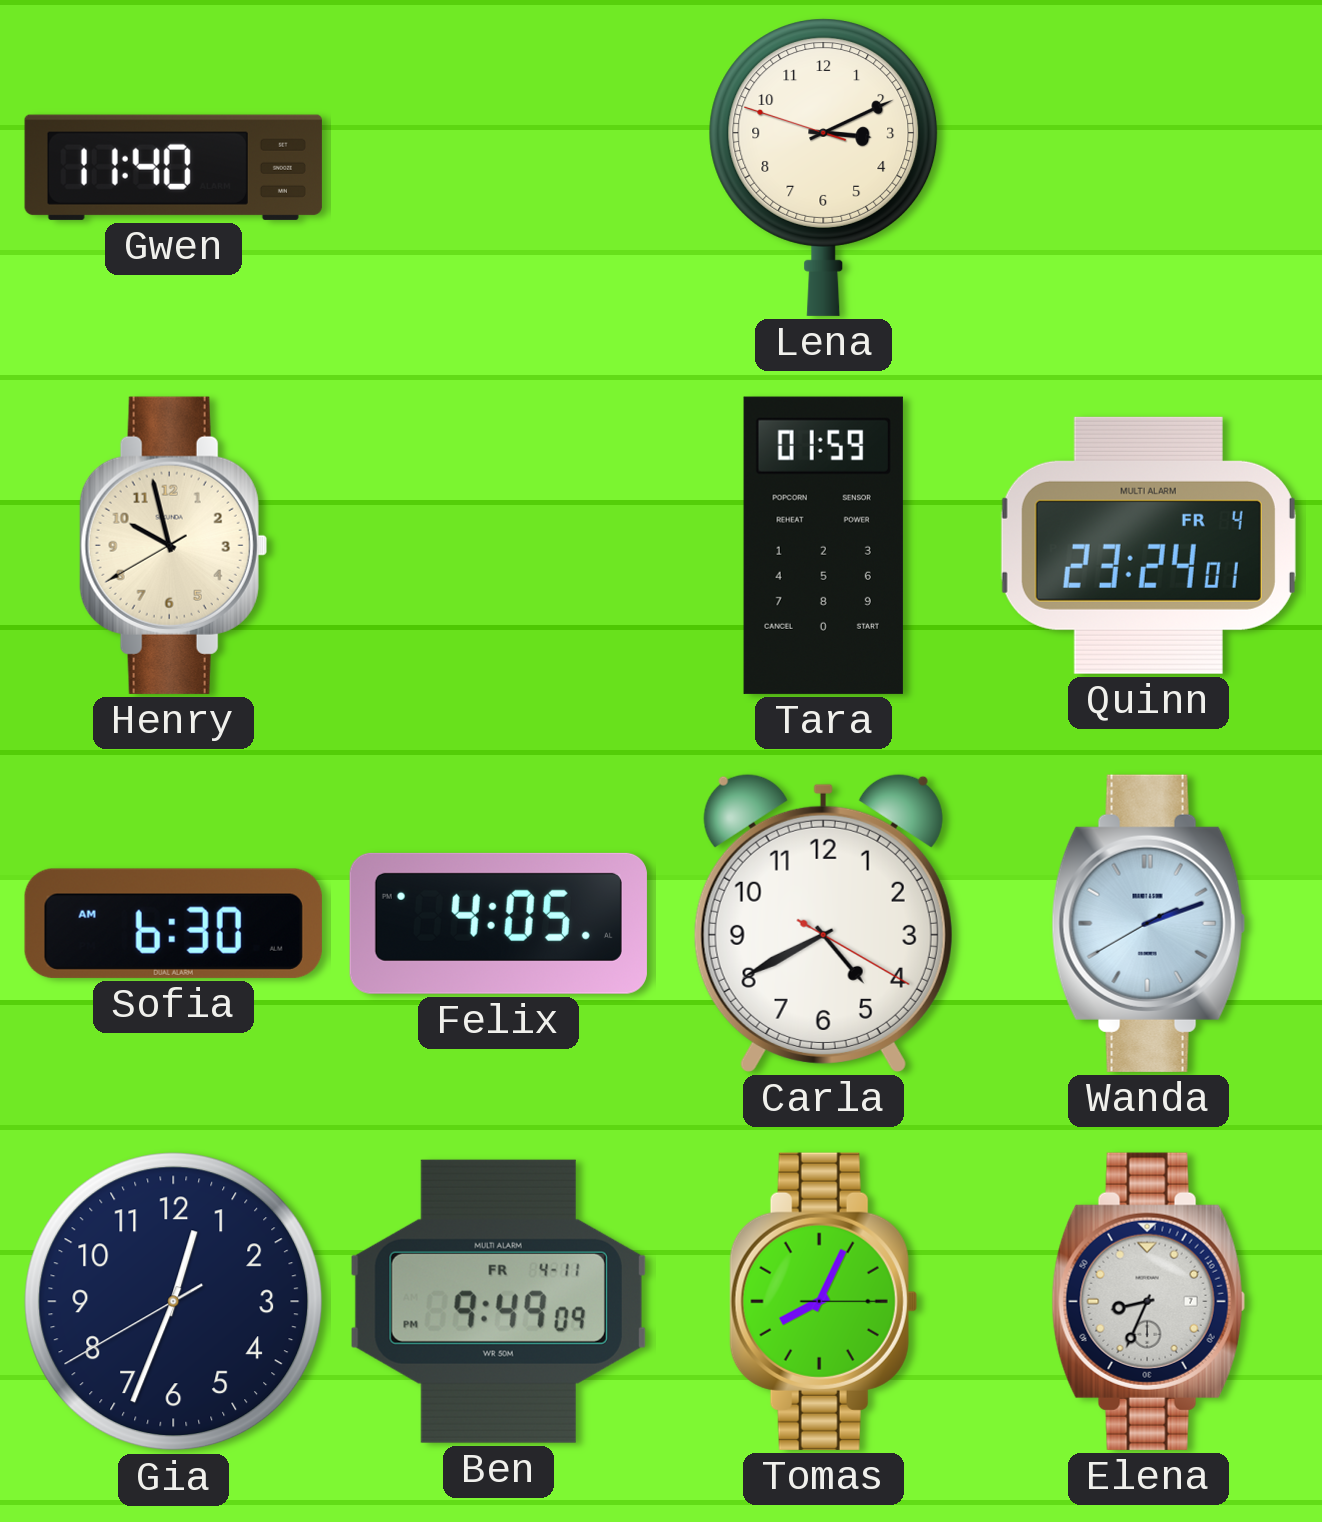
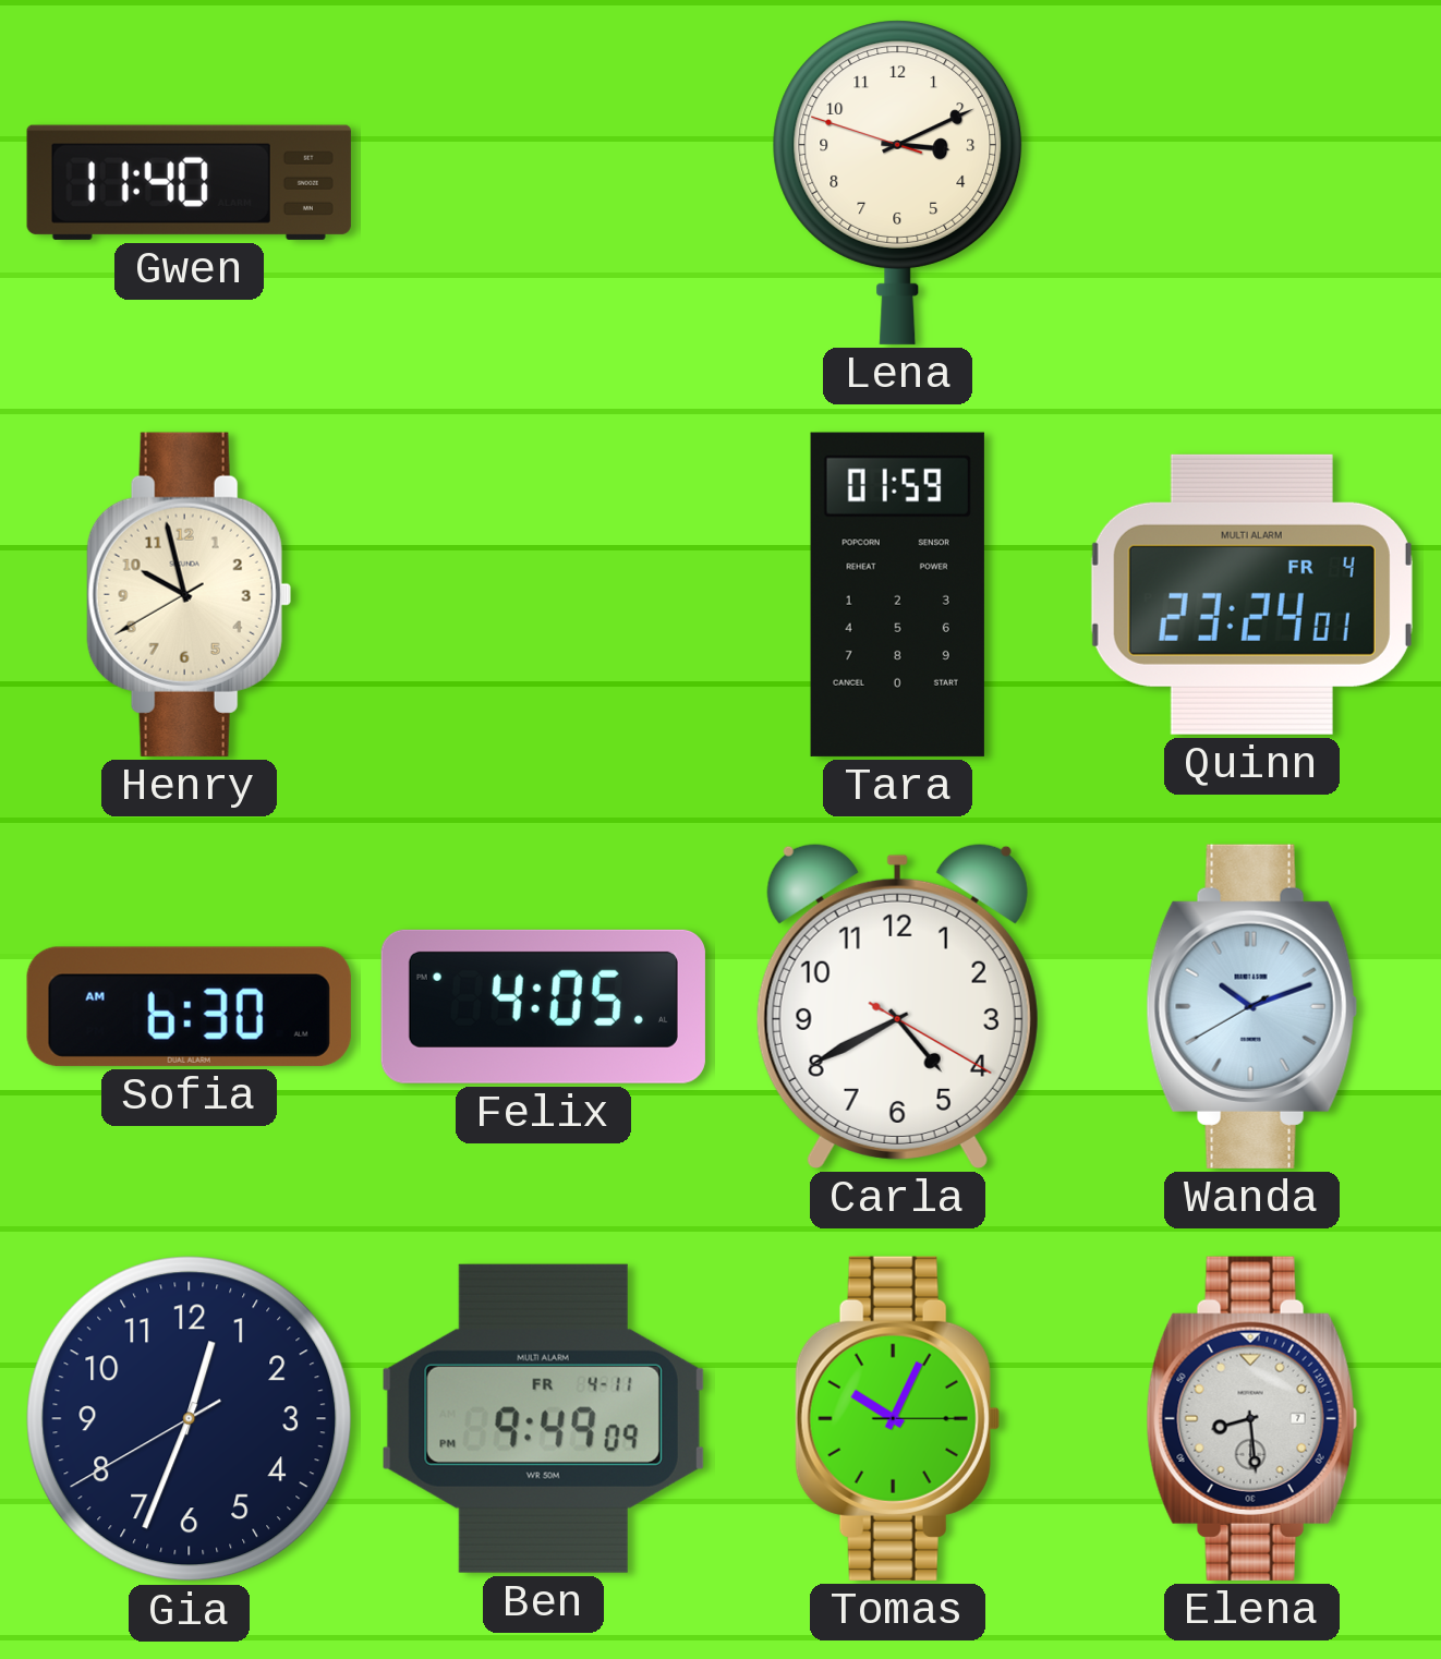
Wanda: 2:11 -> 10:11
Tomas: 8:04 -> 10:04
Elena: 8:34 -> 8:29
